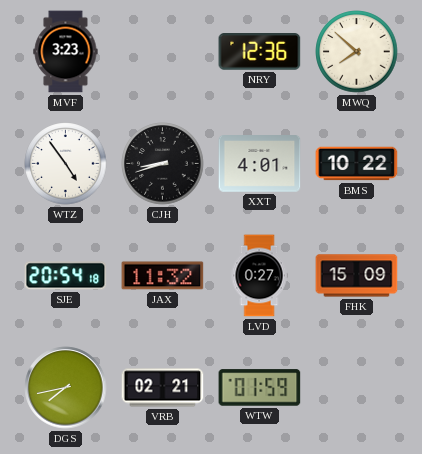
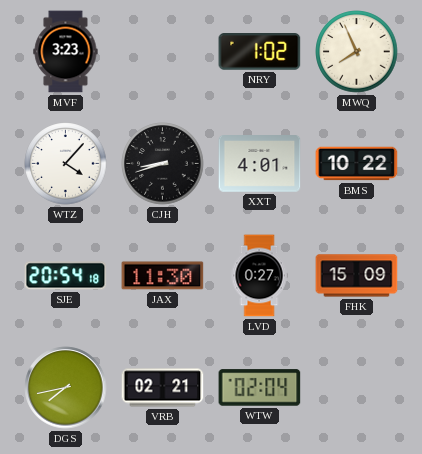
NRY: 12:36 -> 1:02
MWQ: 7:52 -> 7:56
WTZ: 4:54 -> 4:07
JAX: 11:32 -> 11:30
WTW: 01:59 -> 02:04
